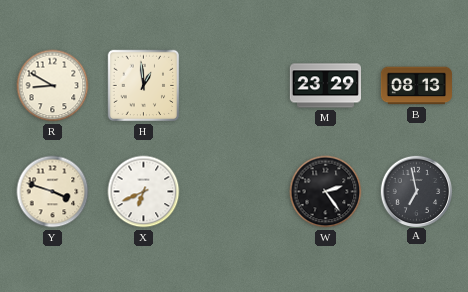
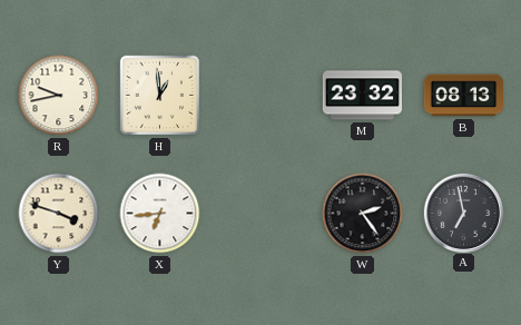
R: 8:50 -> 9:43
M: 23:29 -> 23:32
X: 6:41 -> 6:44
